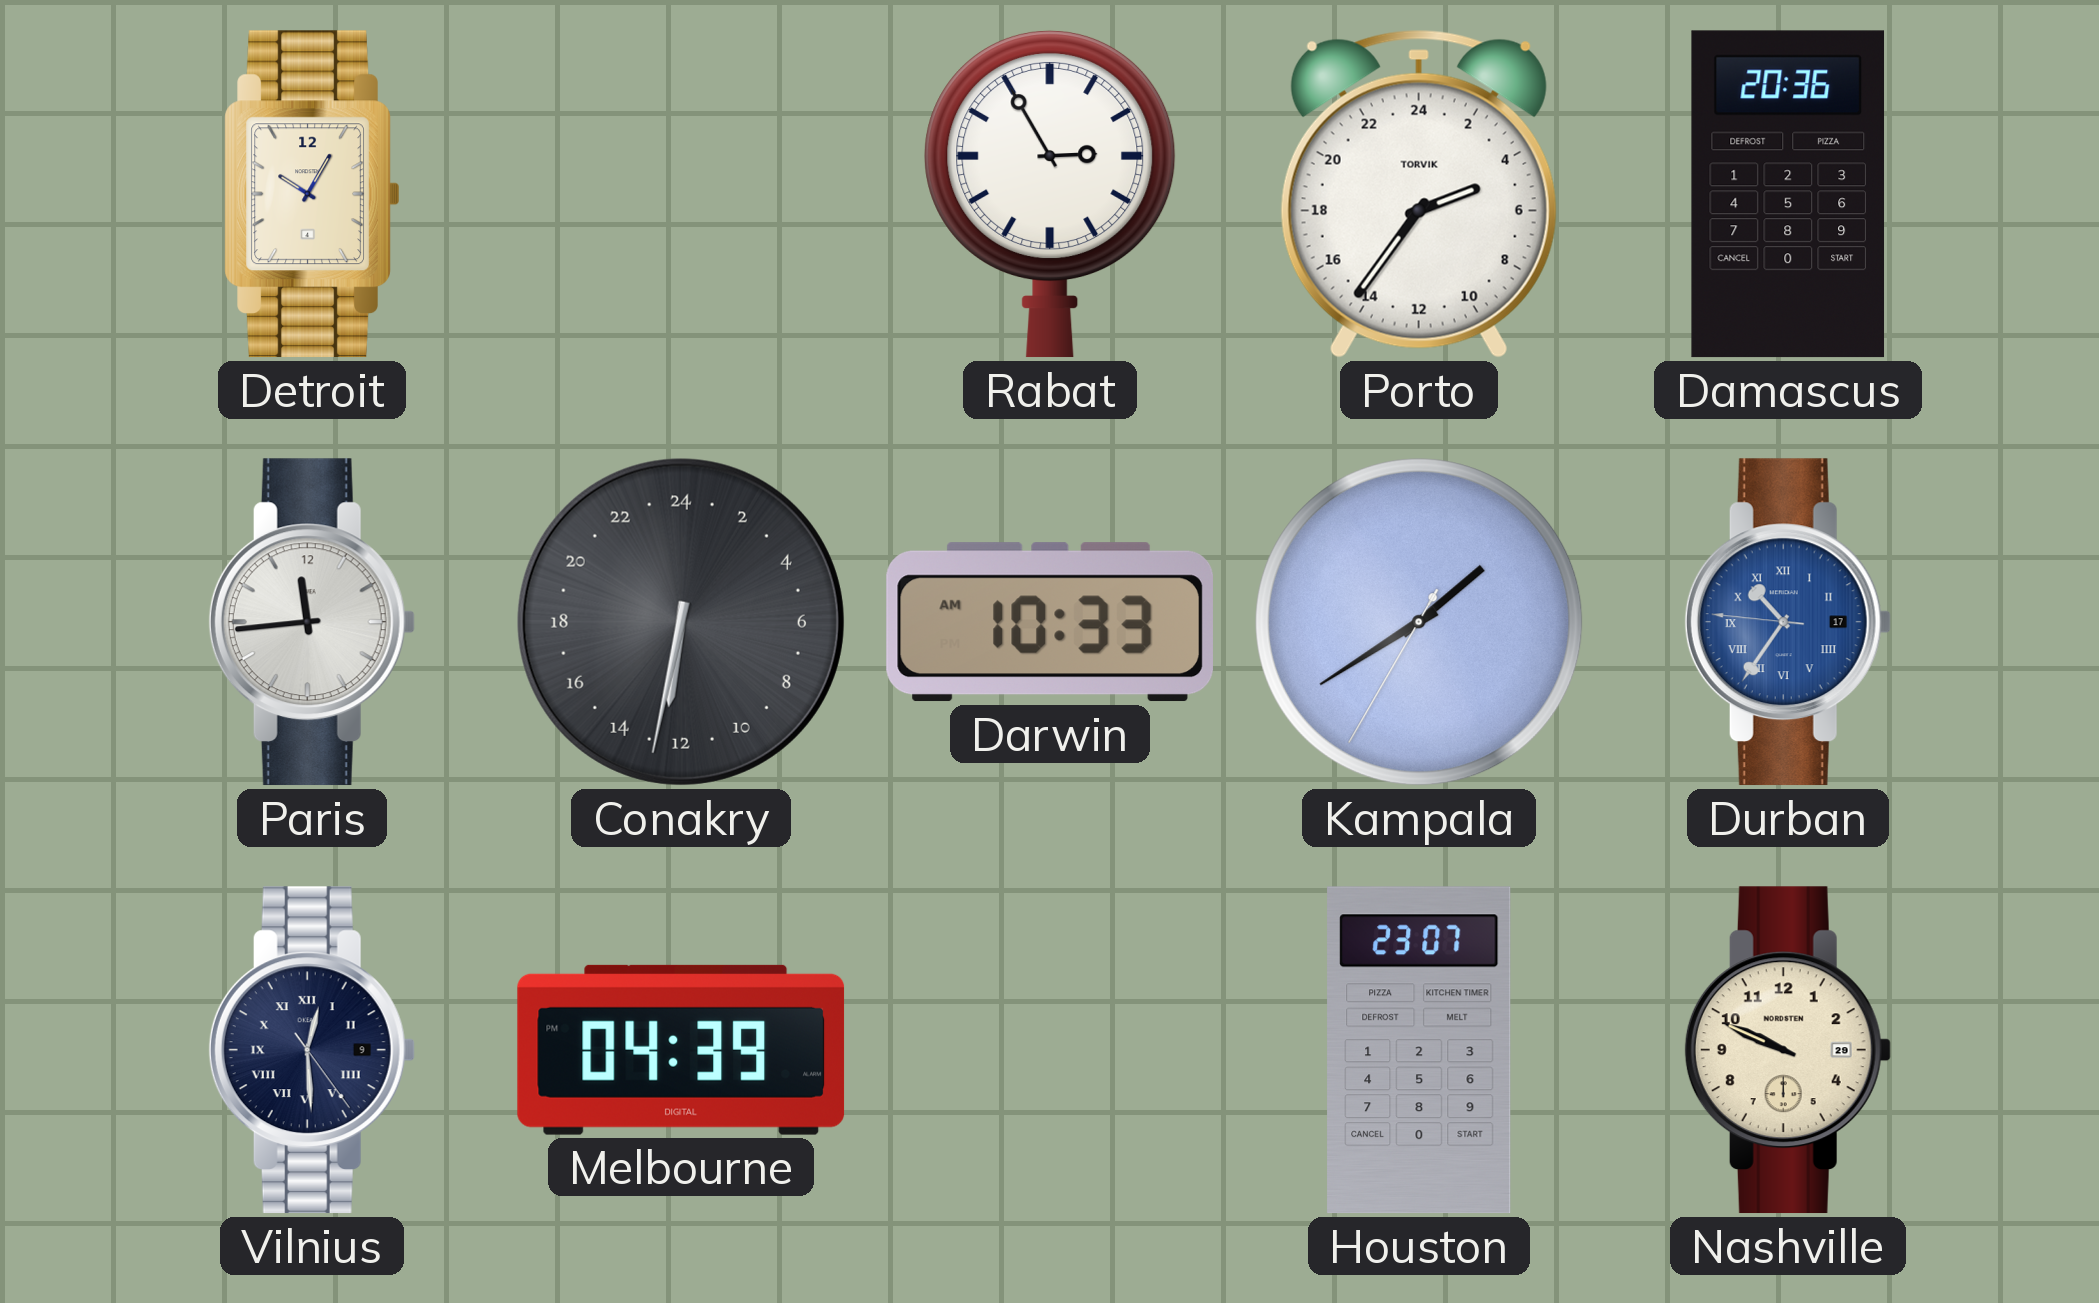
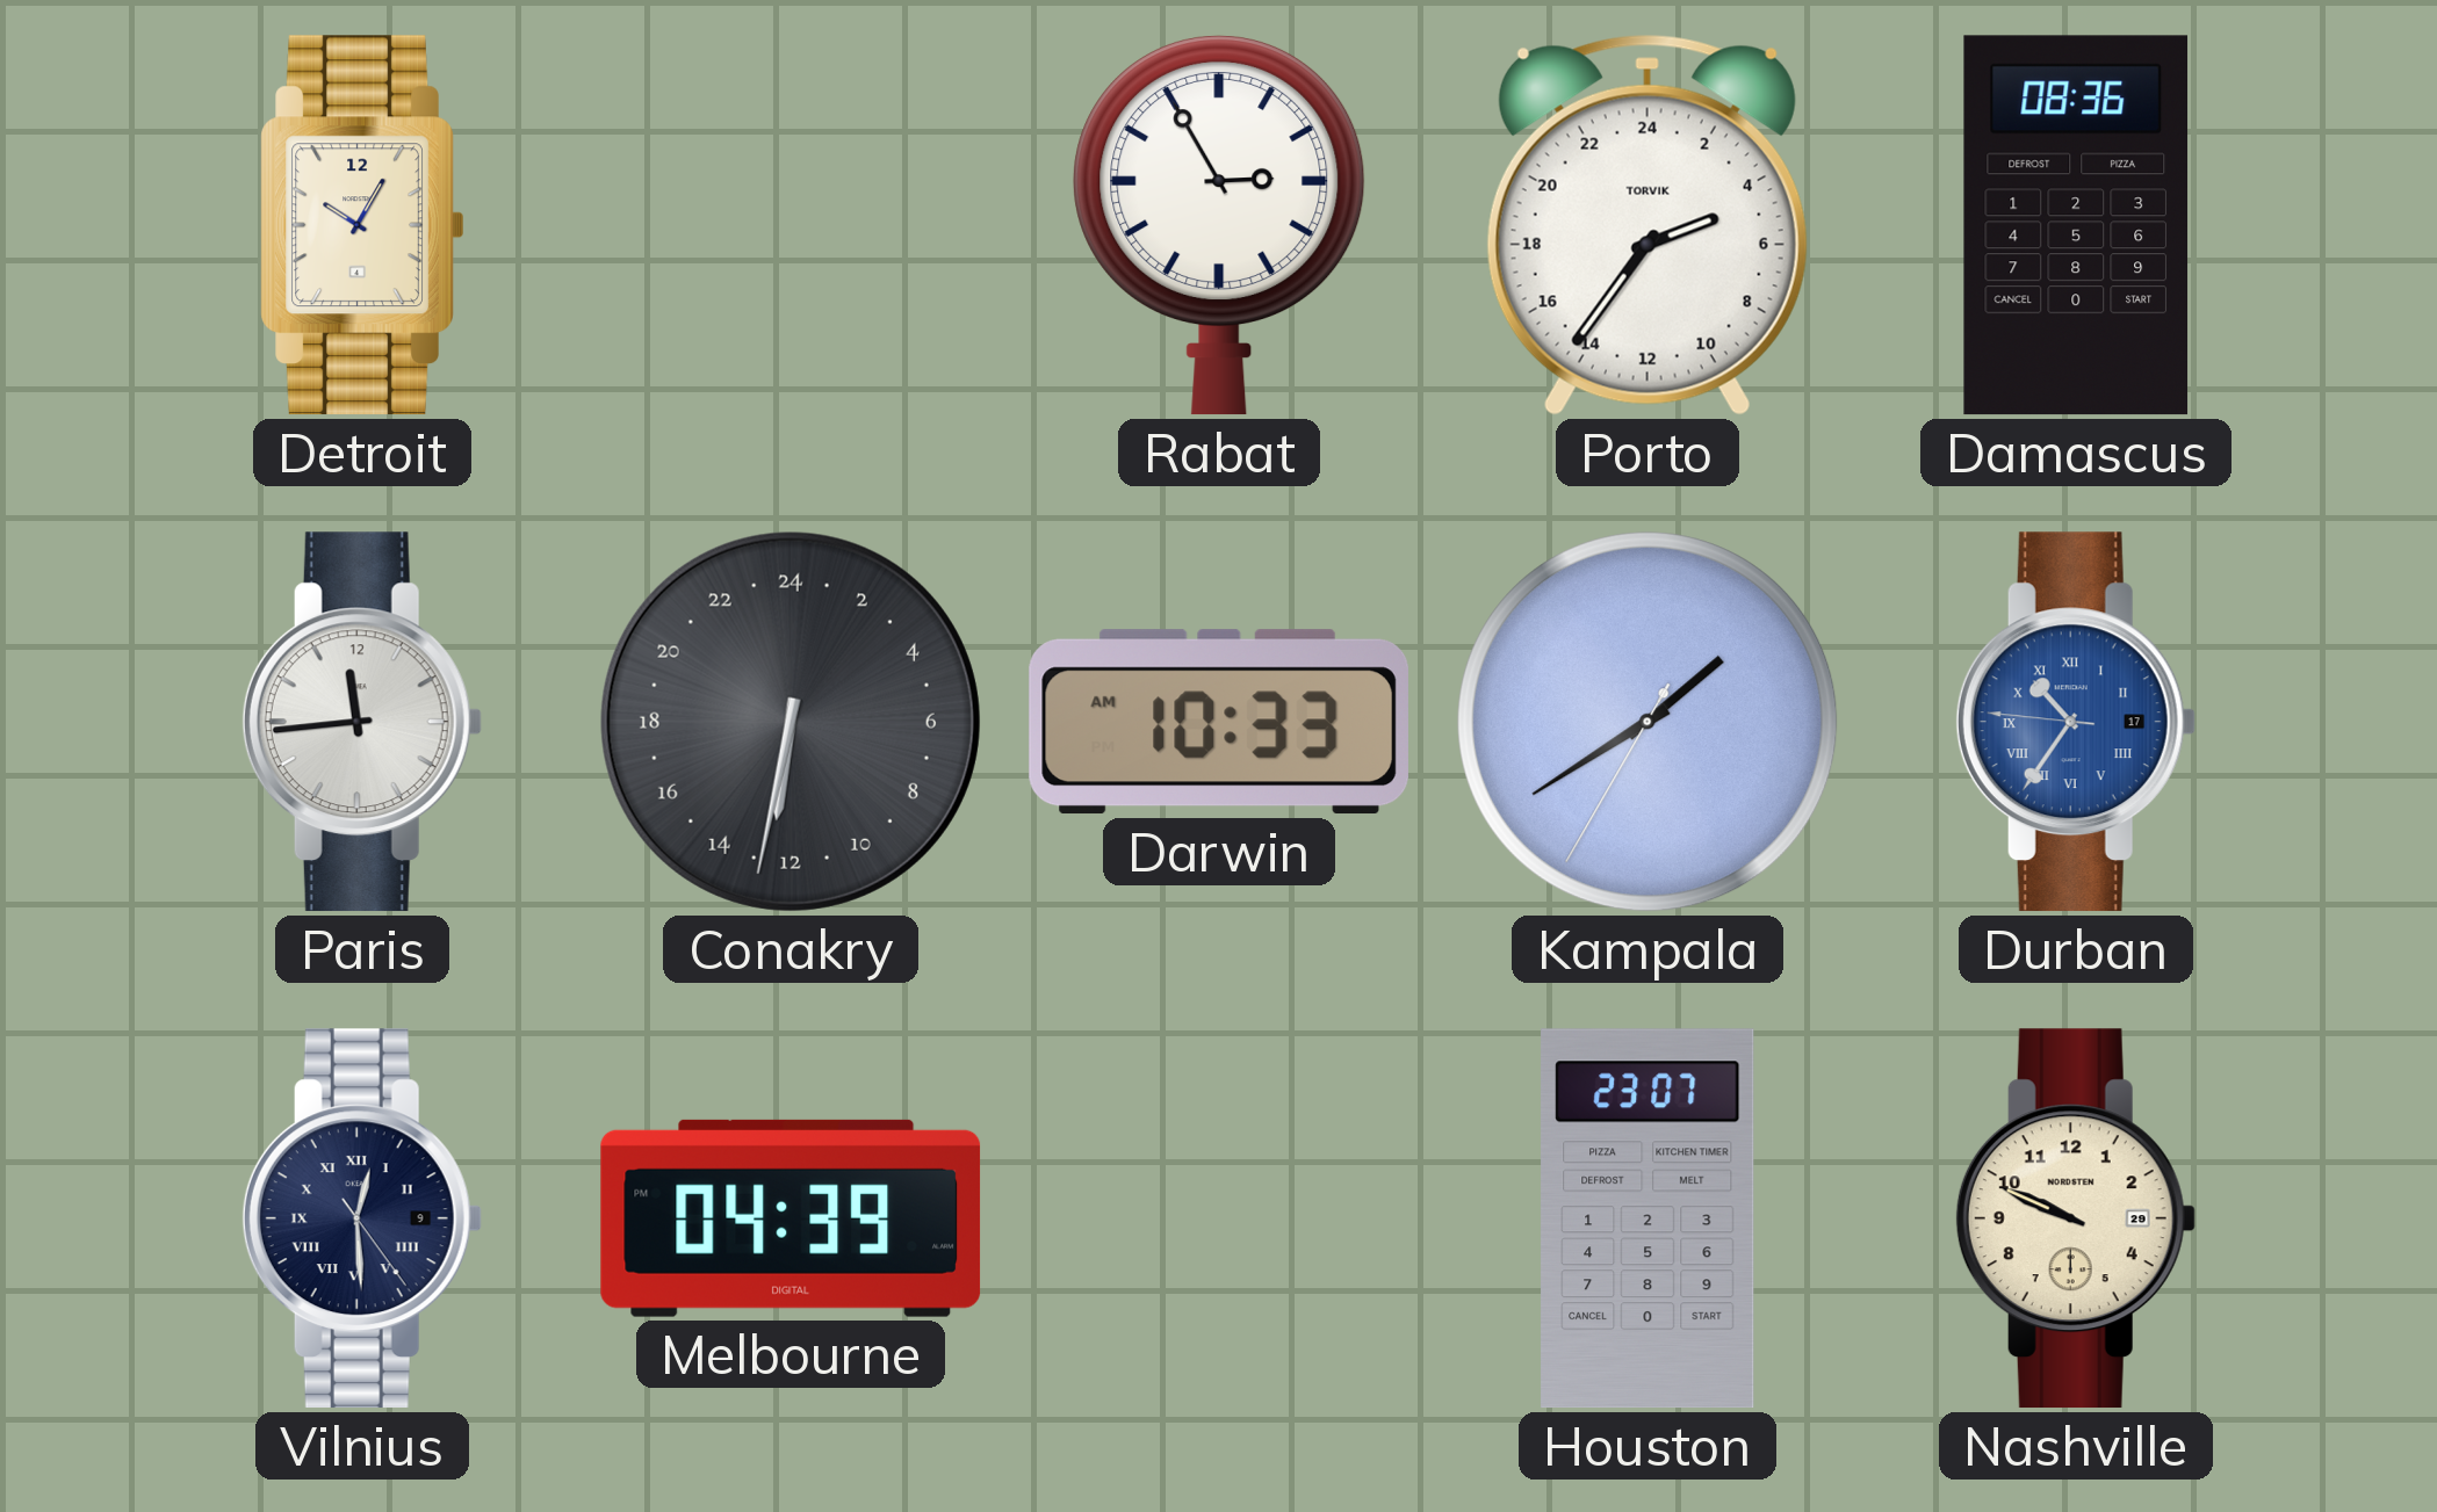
Damascus: 20:36 -> 08:36
